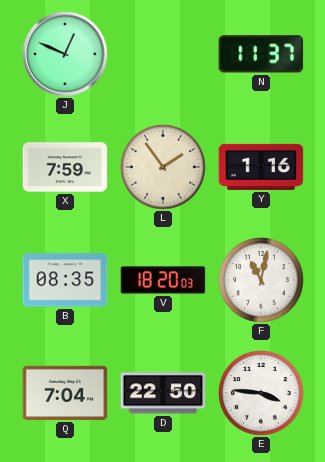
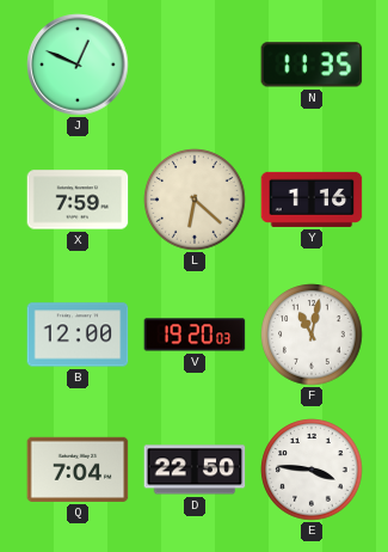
N: 11:37 -> 11:35
L: 1:54 -> 6:22
B: 08:35 -> 12:00
V: 18:20 -> 19:20
